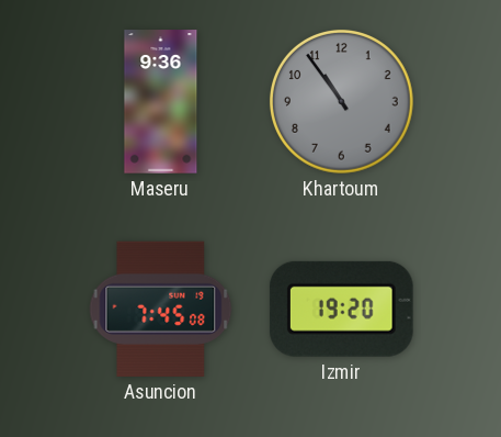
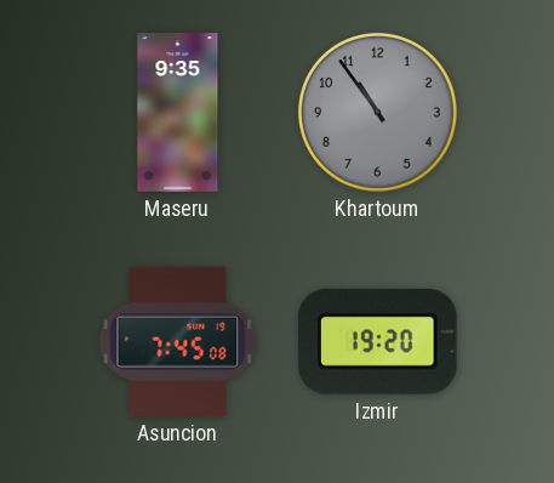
Maseru: 9:36 -> 9:35
